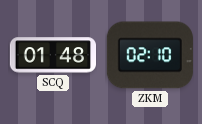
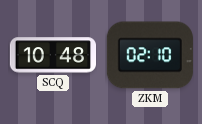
SCQ: 01:48 -> 10:48
